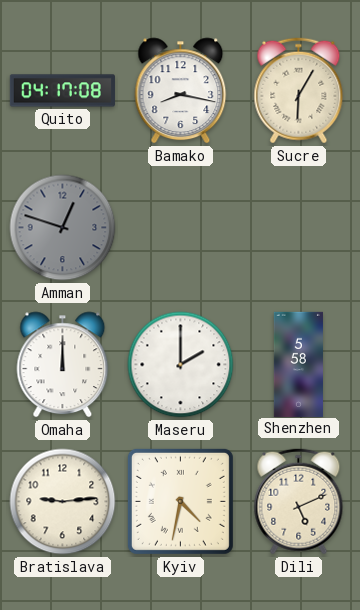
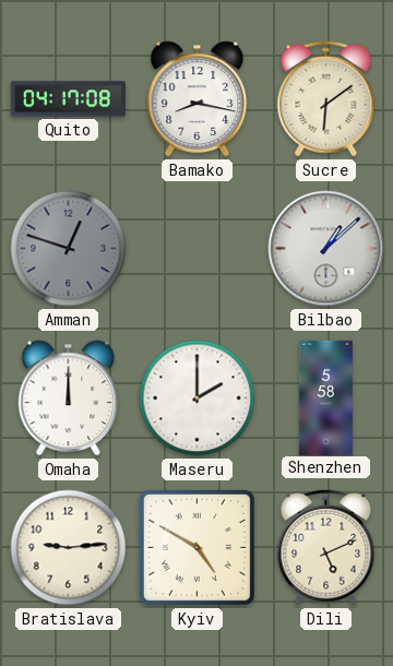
Sucre: 6:05 -> 6:09
Bilbao: none -> 1:08
Kyiv: 4:32 -> 4:50
